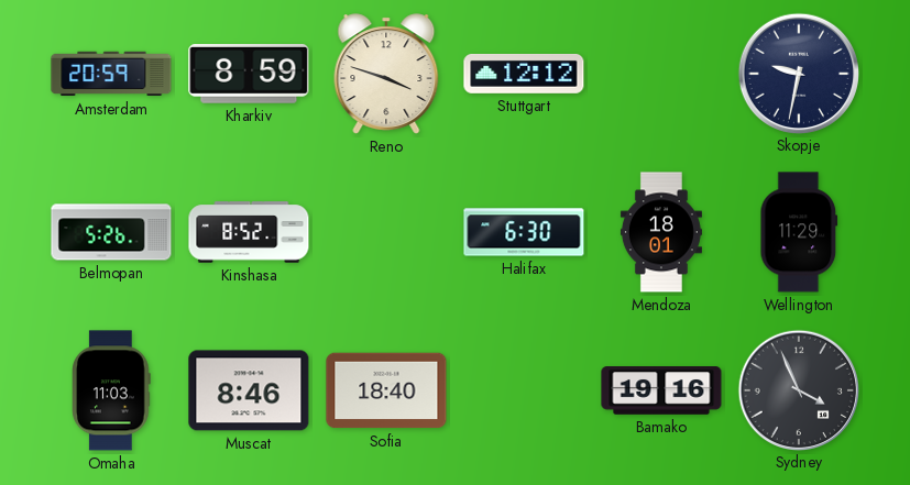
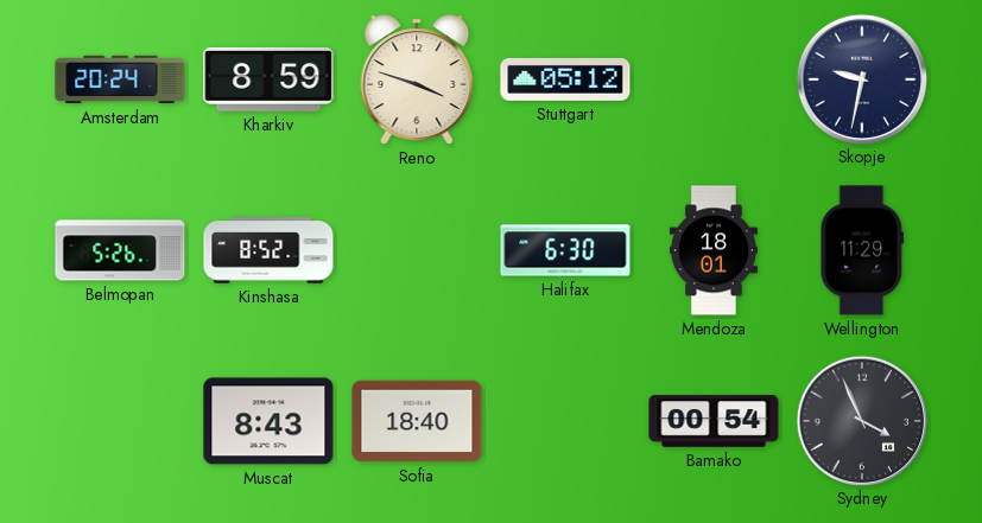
Amsterdam: 20:59 -> 20:24
Stuttgart: 12:12 -> 05:12
Omaha: 11:03 -> none
Muscat: 8:46 -> 8:43
Bamako: 19:16 -> 00:54
